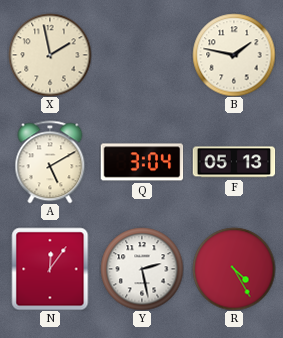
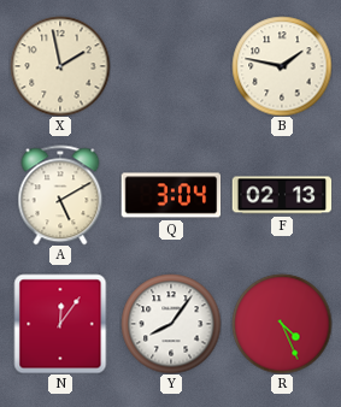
F: 05:13 -> 02:13
Y: 2:28 -> 8:06
R: 4:25 -> 4:26
